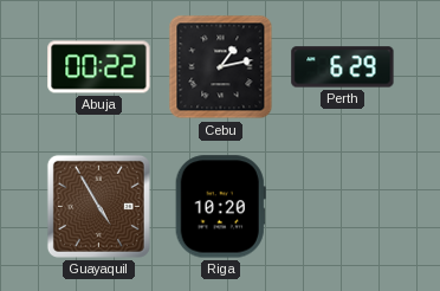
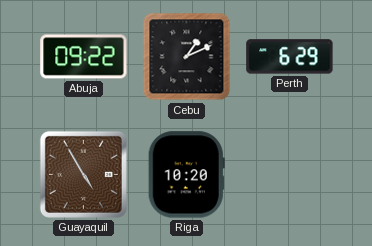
Abuja: 00:22 -> 09:22
Cebu: 1:13 -> 1:11
